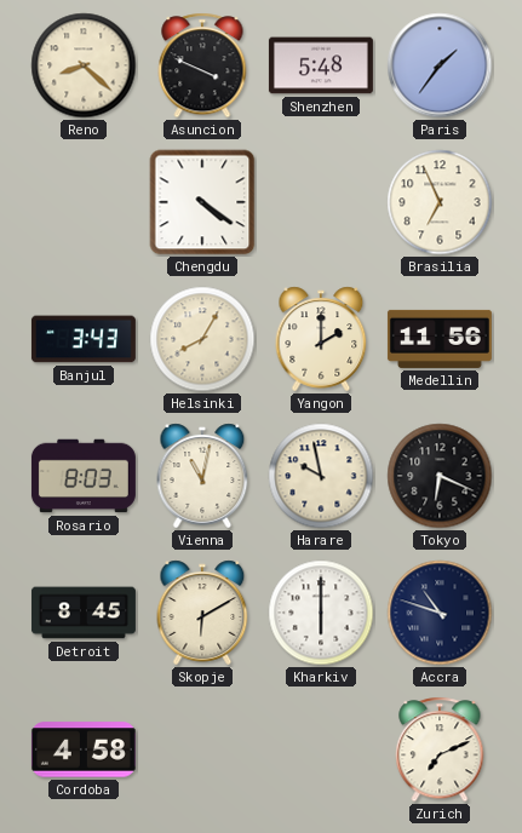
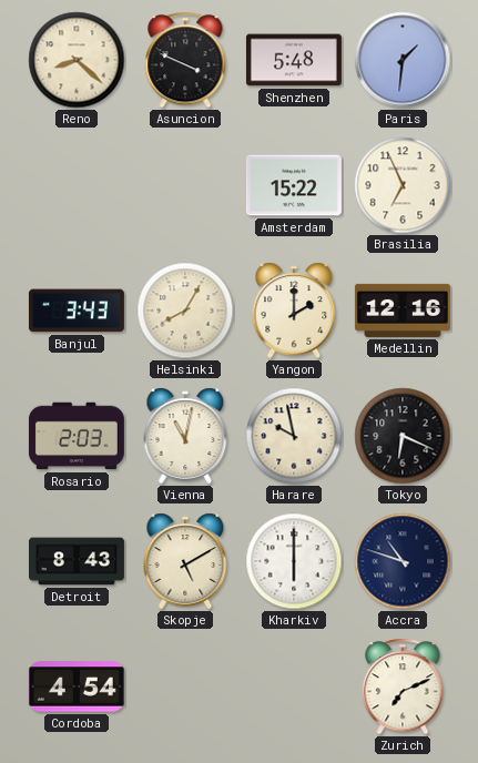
Paris: 1:36 -> 1:31
Chengdu: 4:21 -> none
Amsterdam: none -> 15:22
Medellin: 11:56 -> 12:16
Rosario: 8:03 -> 2:03
Detroit: 8:45 -> 8:43
Skopje: 6:10 -> 5:10
Cordoba: 4:58 -> 4:54
